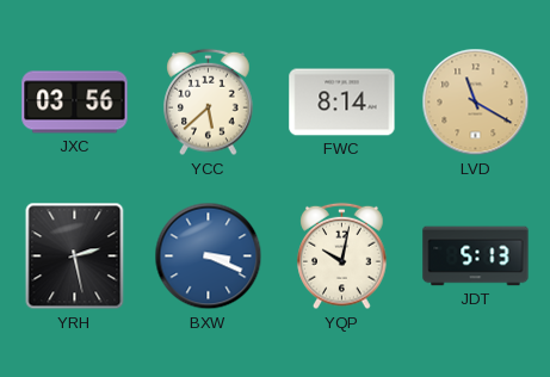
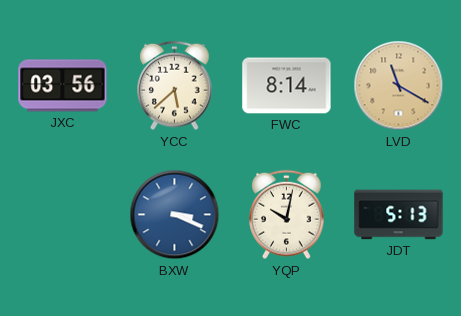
YRH: 2:28 -> none
